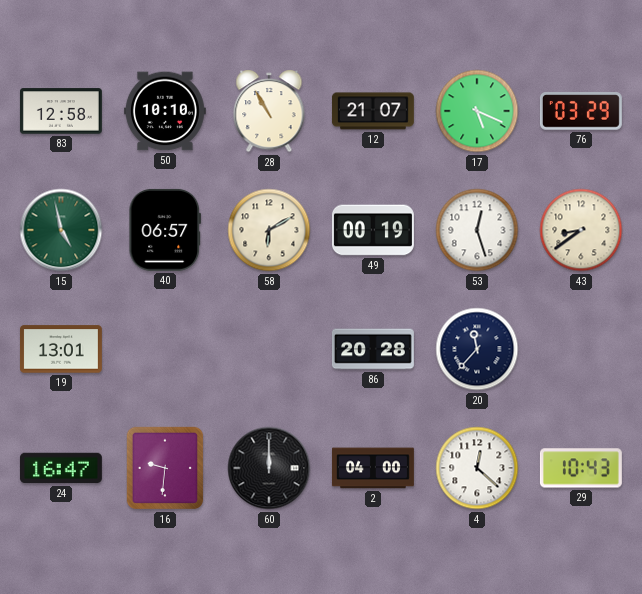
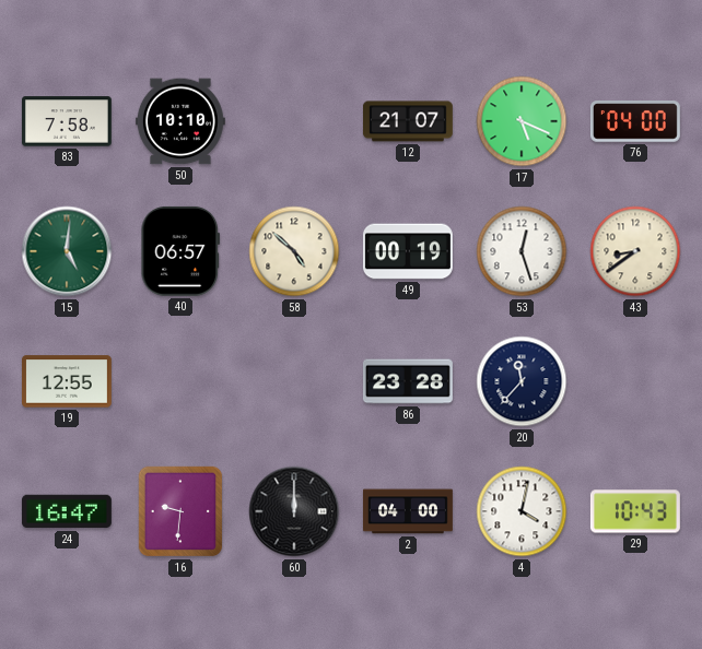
83: 12:58 -> 7:58
28: 10:55 -> none
76: 03:29 -> 04:00
15: 4:58 -> 5:01
58: 6:10 -> 4:52
19: 13:01 -> 12:55
86: 20:28 -> 23:28
4: 12:22 -> 4:02
